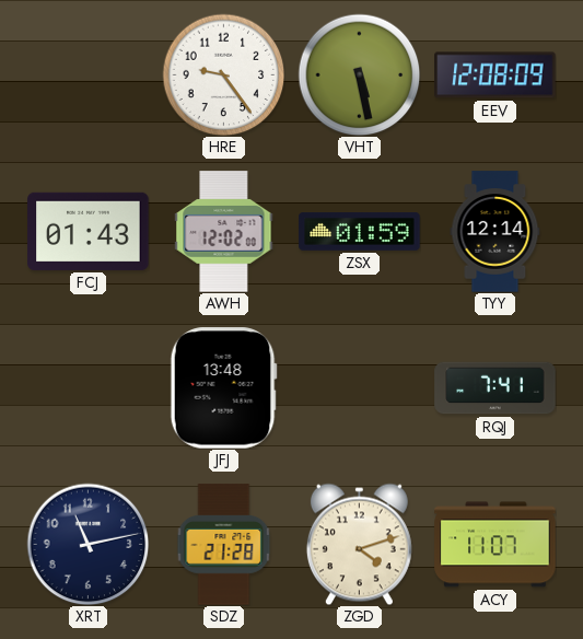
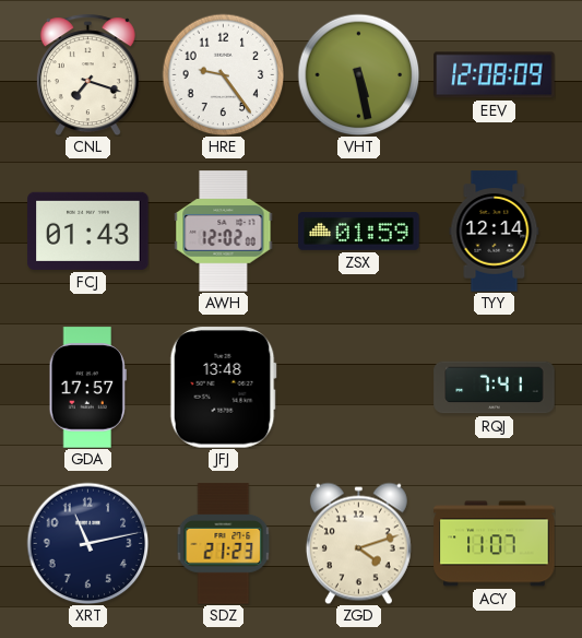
CNL: none -> 7:18
GDA: none -> 17:57
SDZ: 21:28 -> 21:23
